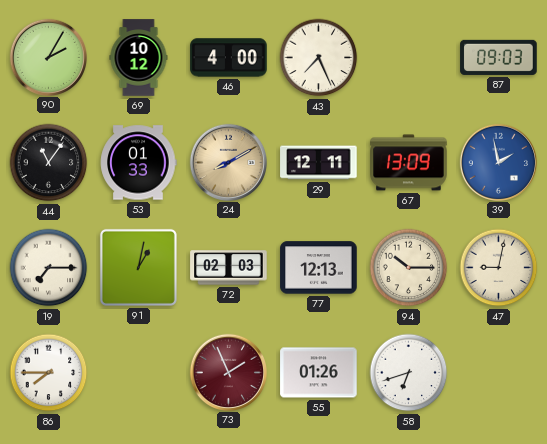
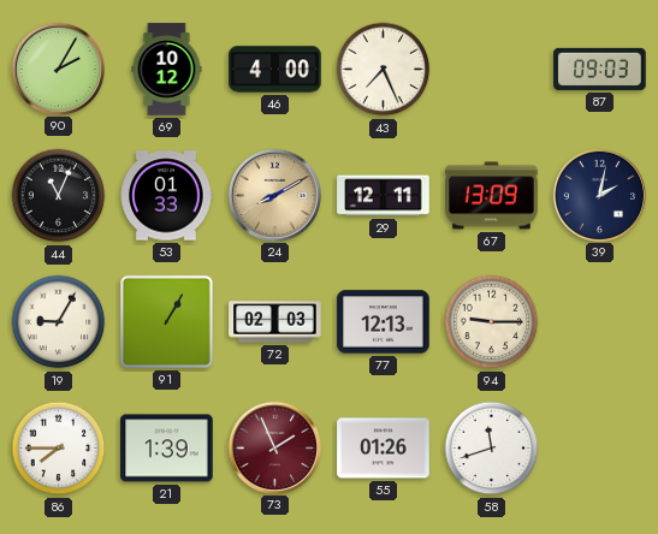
44: 11:06 -> 11:04
39: 1:58 -> 2:02
39 dial: blue -> navy
19: 7:15 -> 9:05
91: 1:02 -> 1:05
94: 10:15 -> 9:15
47: 9:02 -> none
21: none -> 1:39
58: 6:42 -> 11:42
